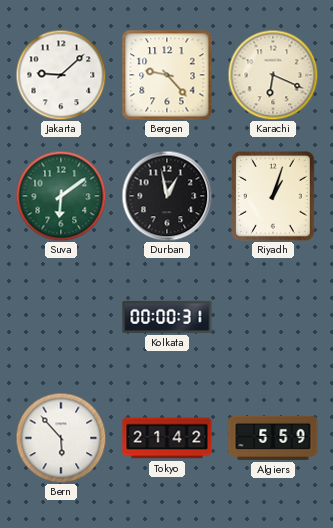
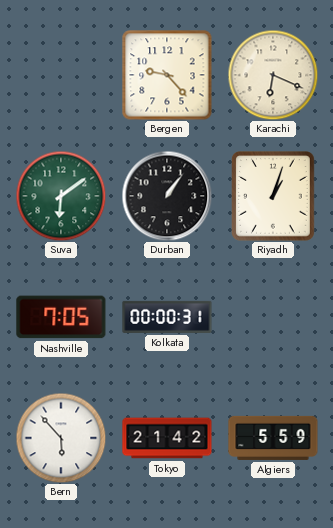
Jakarta: 9:08 -> none
Durban: 12:58 -> 1:06
Nashville: none -> 7:05
